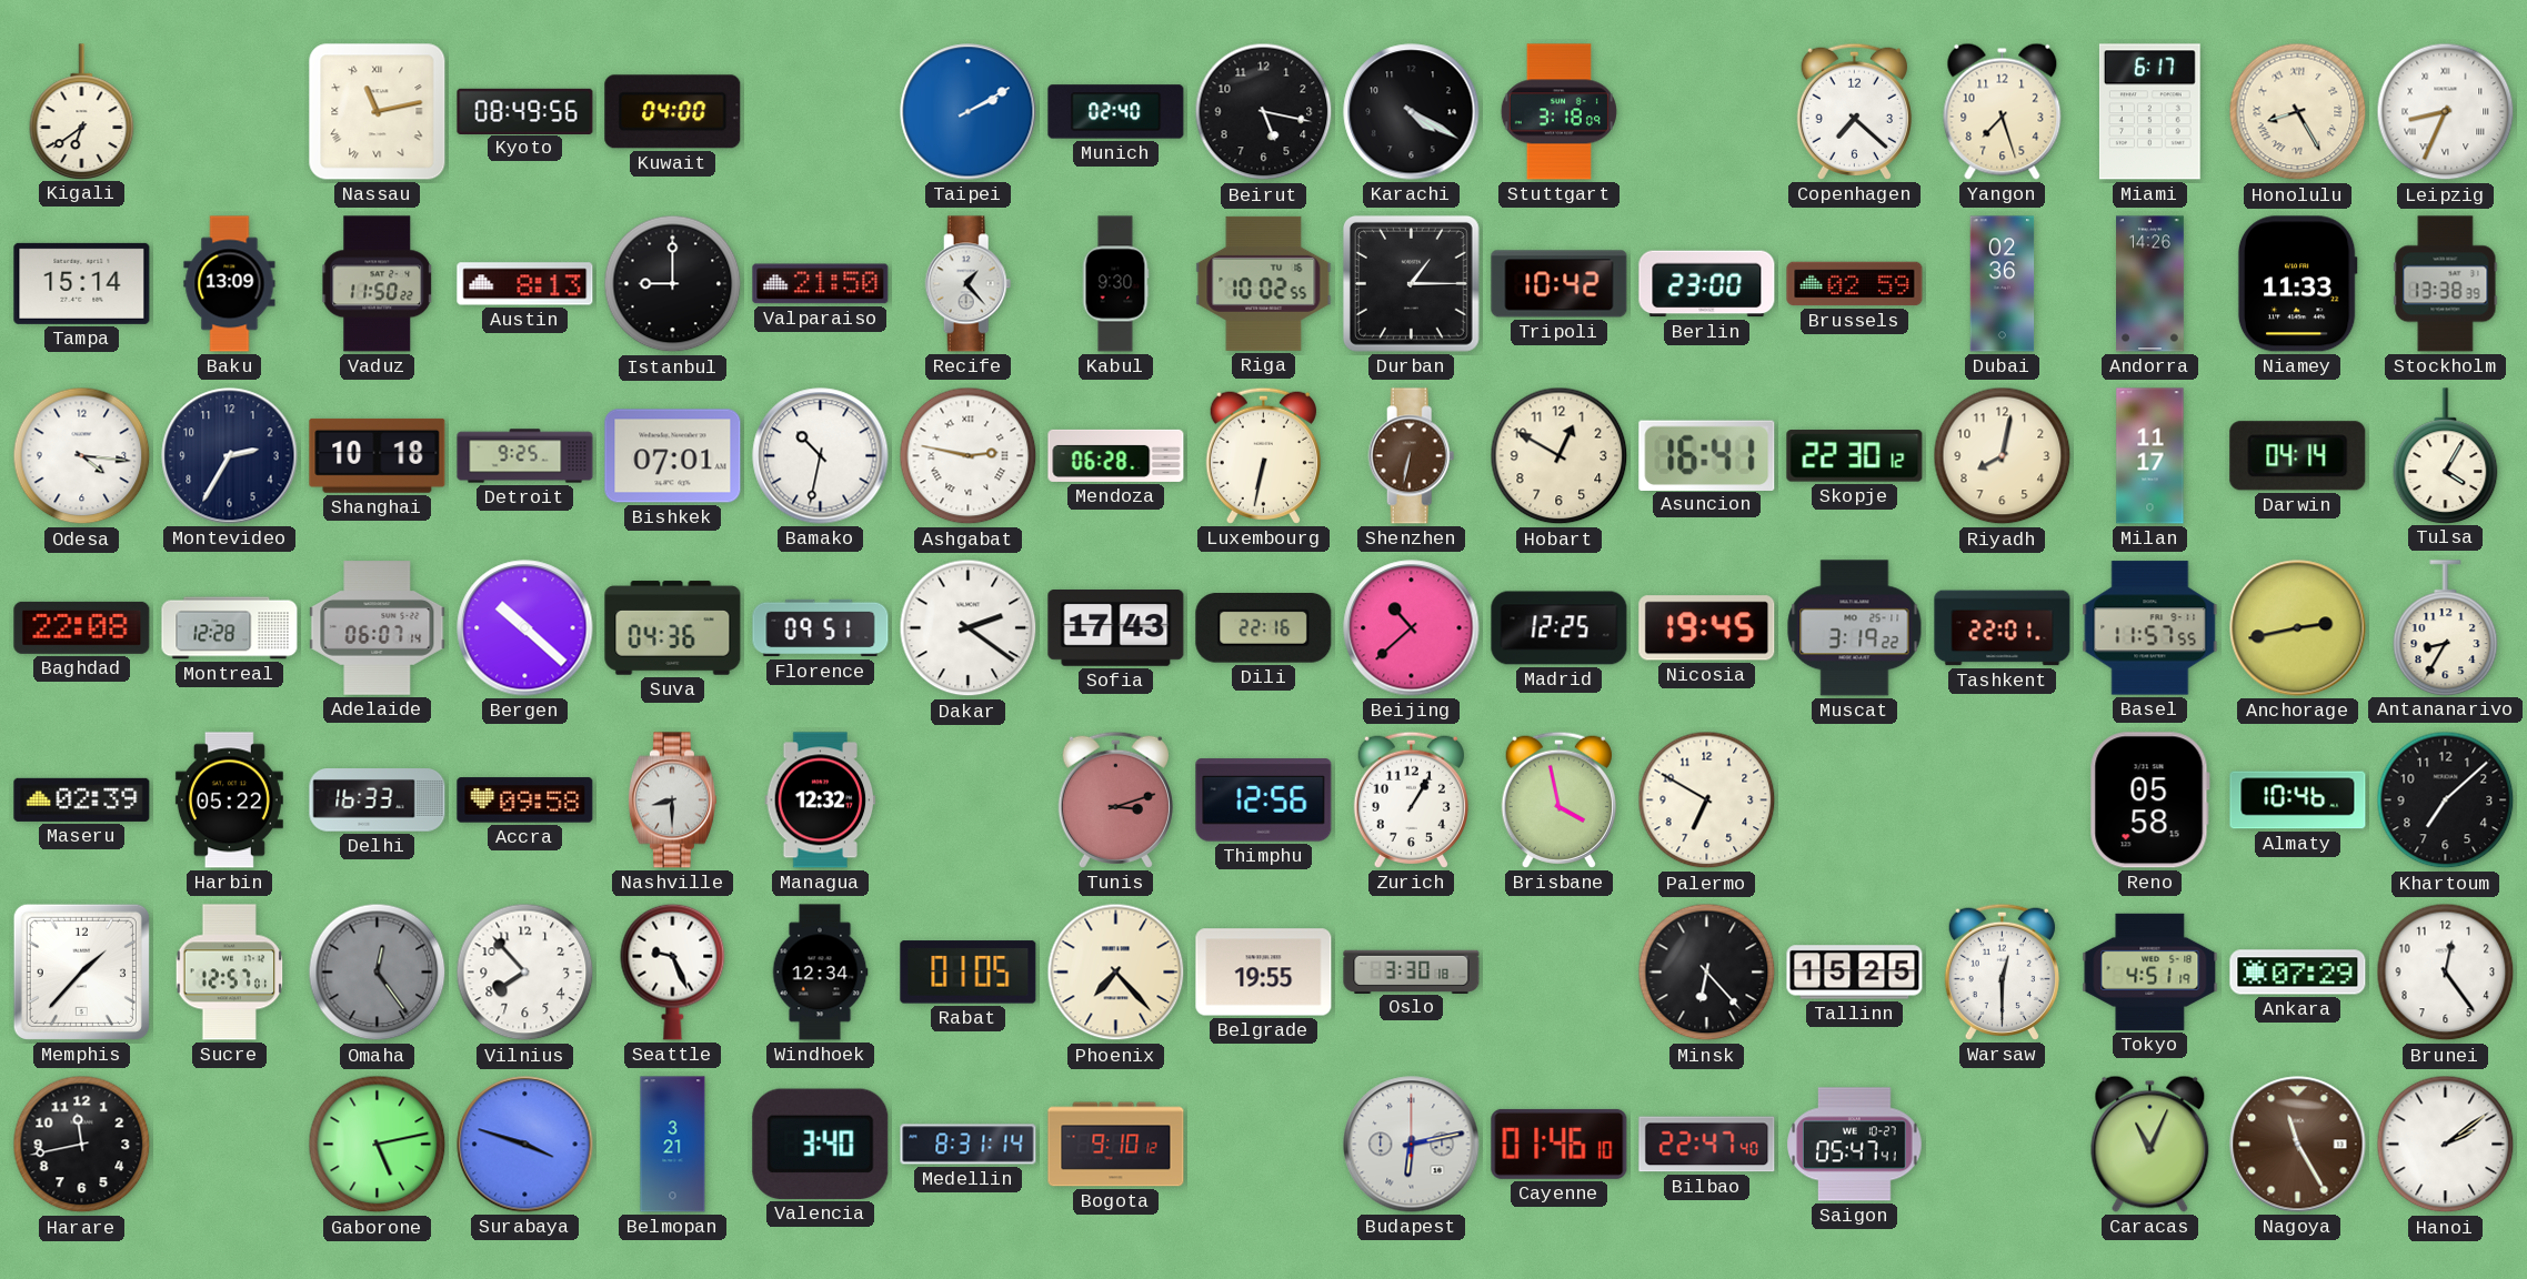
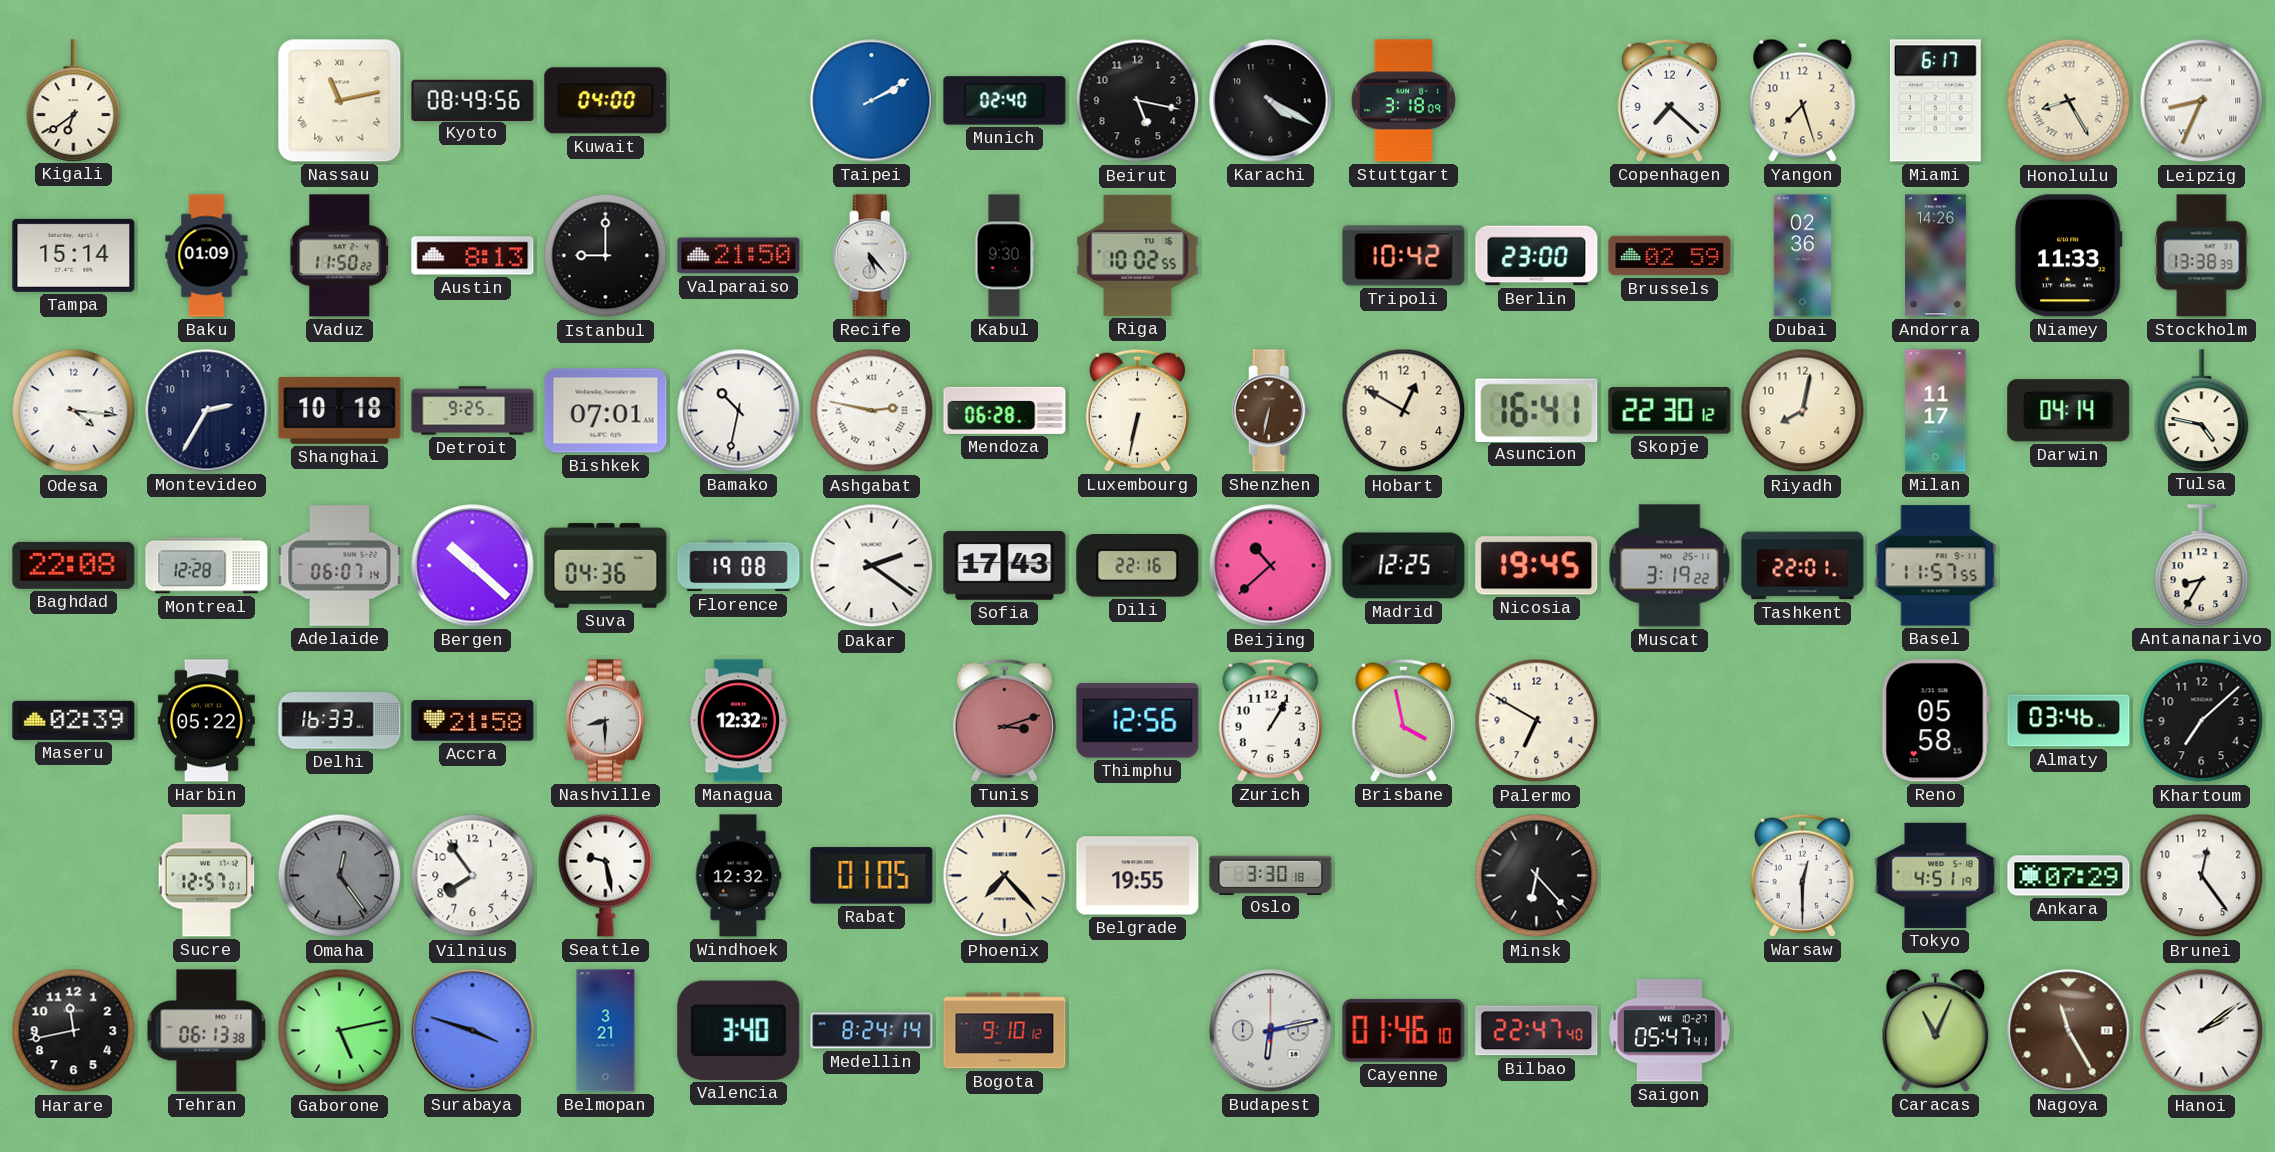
Baku: 13:09 -> 01:09
Recife: 1:23 -> 5:23
Durban: 1:15 -> none
Tulsa: 4:05 -> 4:47
Florence: 09:51 -> 19:08
Anchorage: 2:43 -> none
Accra: 09:58 -> 21:58
Almaty: 10:46 -> 03:46
Memphis: 1:37 -> none
Vilnius: 7:53 -> 7:54
Seattle: 9:26 -> 9:28
Windhoek: 12:34 -> 12:32
Tallinn: 15:25 -> none
Tehran: none -> 06:13
Medellin: 8:31 -> 8:24
